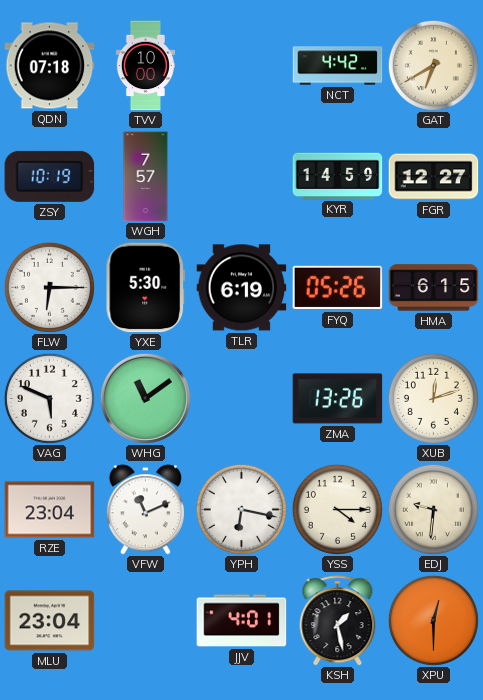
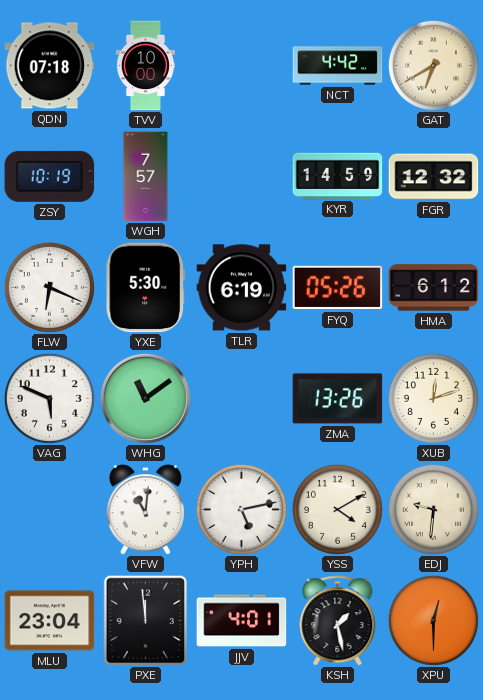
FGR: 12:27 -> 12:32
FLW: 6:15 -> 6:19
HMA: 6:15 -> 6:12
RZE: 23:04 -> none
VFW: 11:11 -> 11:01
YPH: 6:17 -> 5:13
YSS: 4:15 -> 4:10
PXE: none -> 11:59
